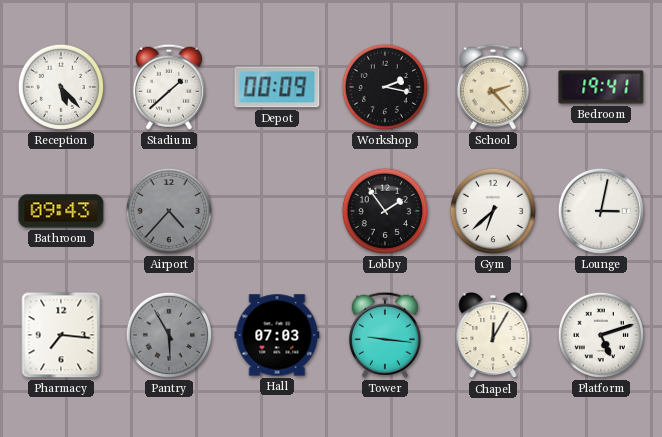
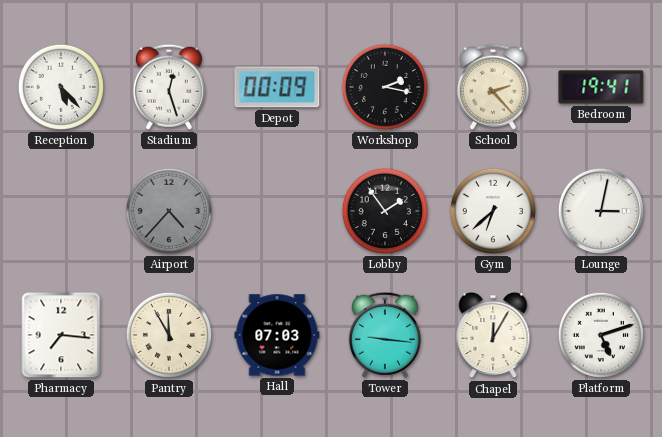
Stadium: 1:38 -> 12:27
Bathroom: 09:43 -> none
Pantry: 5:55 -> 11:55
Pantry dial: grey -> cream
